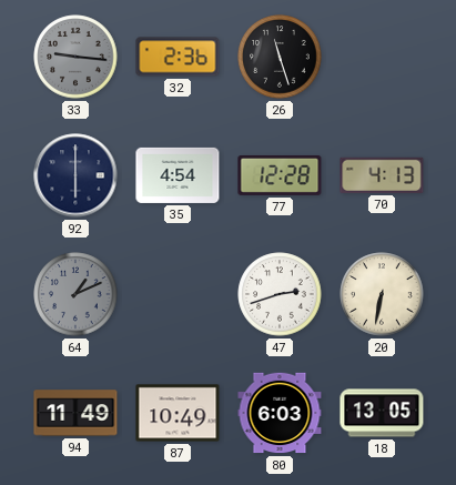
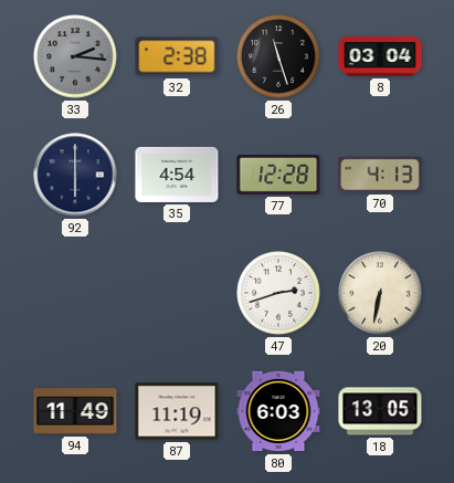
33: 9:16 -> 2:16
32: 2:36 -> 2:38
8: none -> 03:04
64: 1:11 -> none
87: 10:49 -> 11:19
